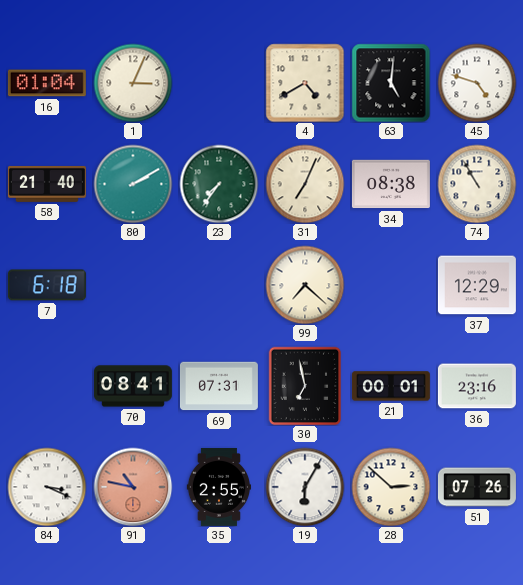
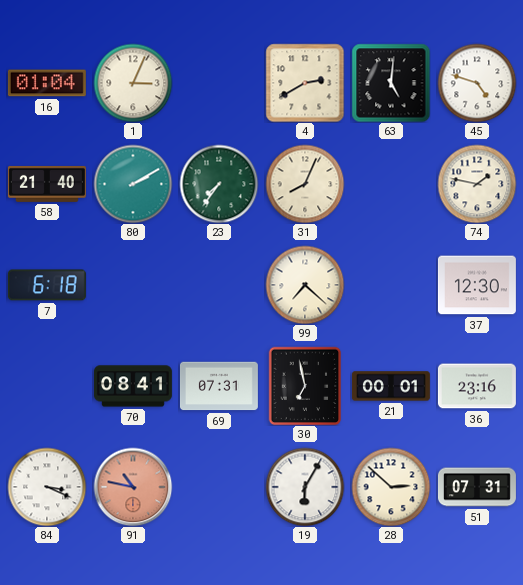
4: 4:40 -> 2:40
31: 7:04 -> 8:04
34: 08:38 -> none
74: 10:55 -> 1:47
37: 12:29 -> 12:30
35: 2:55 -> none
51: 07:26 -> 07:31
